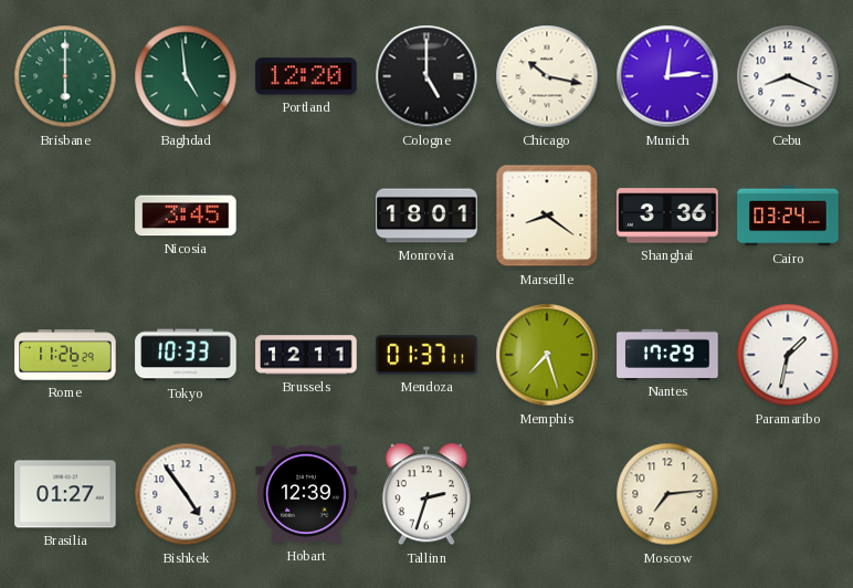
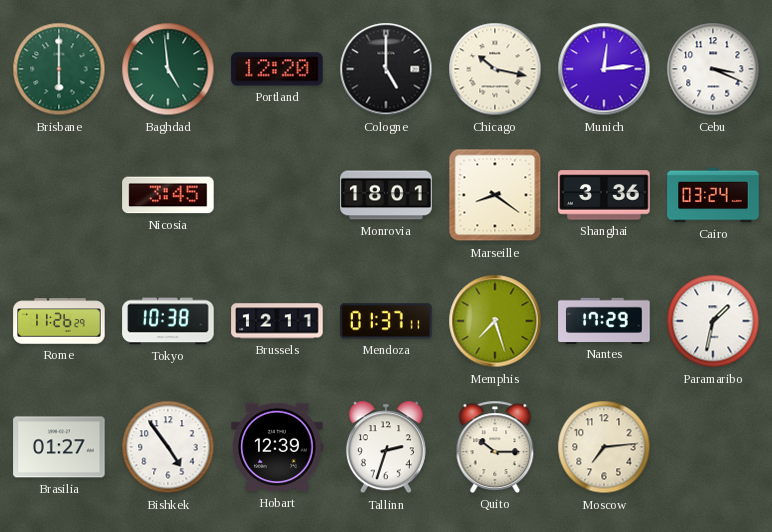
Cebu: 8:19 -> 3:19
Tokyo: 10:33 -> 10:38
Quito: none -> 10:15
